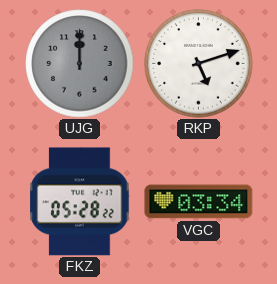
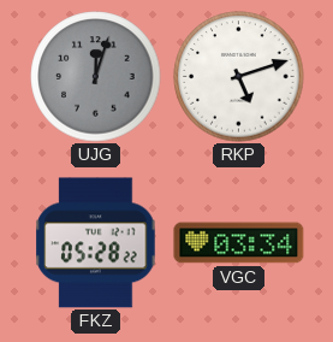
UJG: 12:00 -> 12:03
